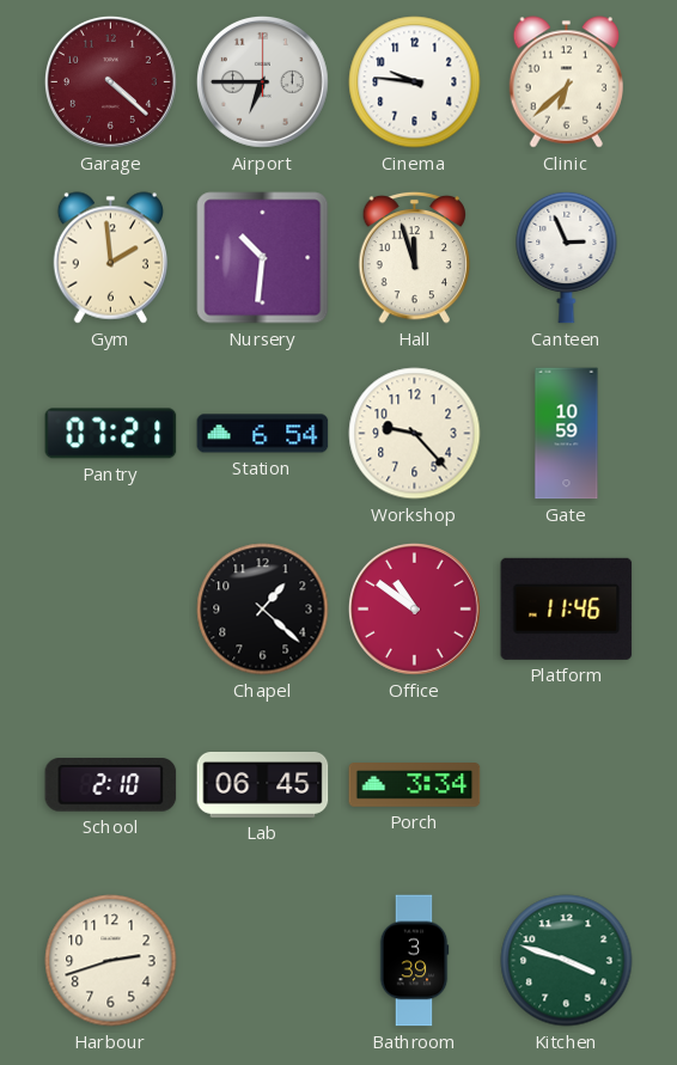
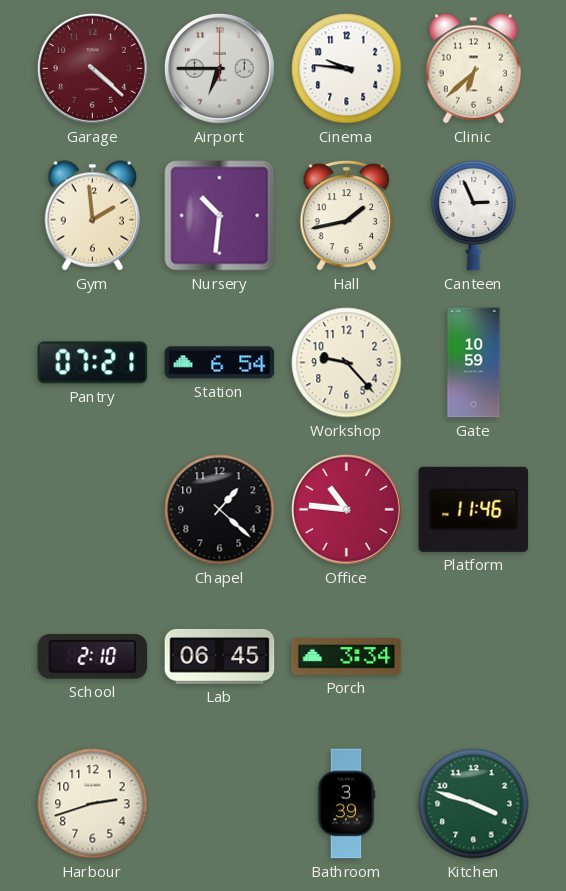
Hall: 11:57 -> 1:43
Office: 10:51 -> 10:46
